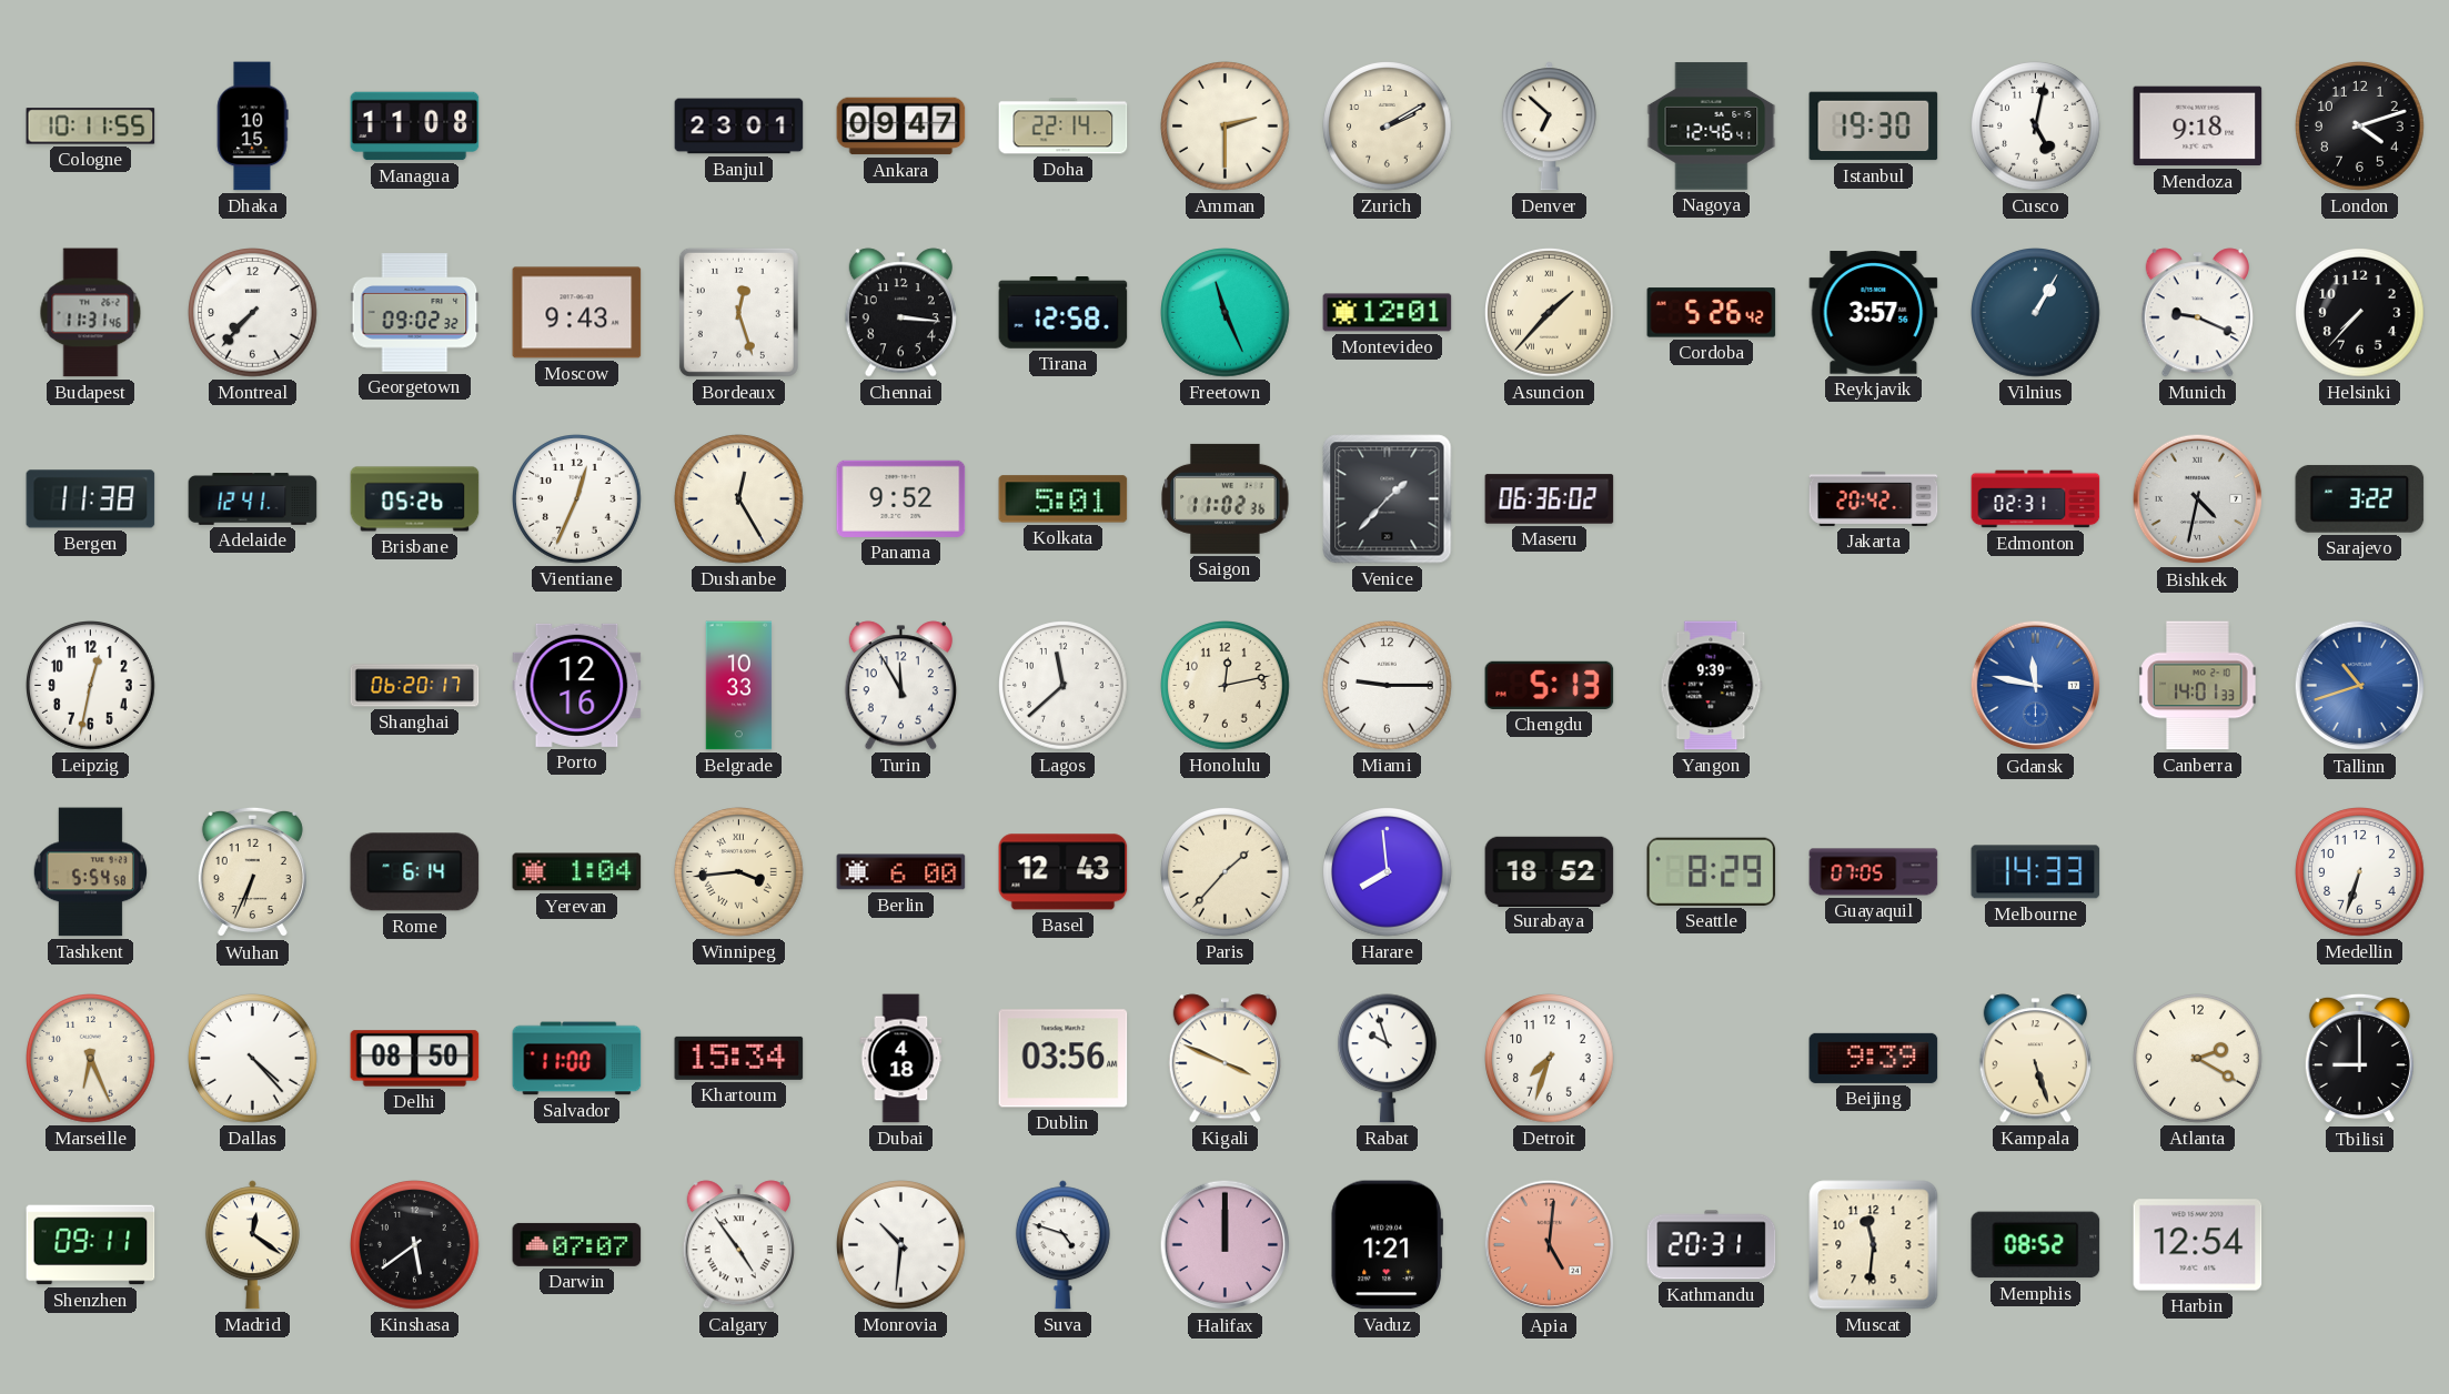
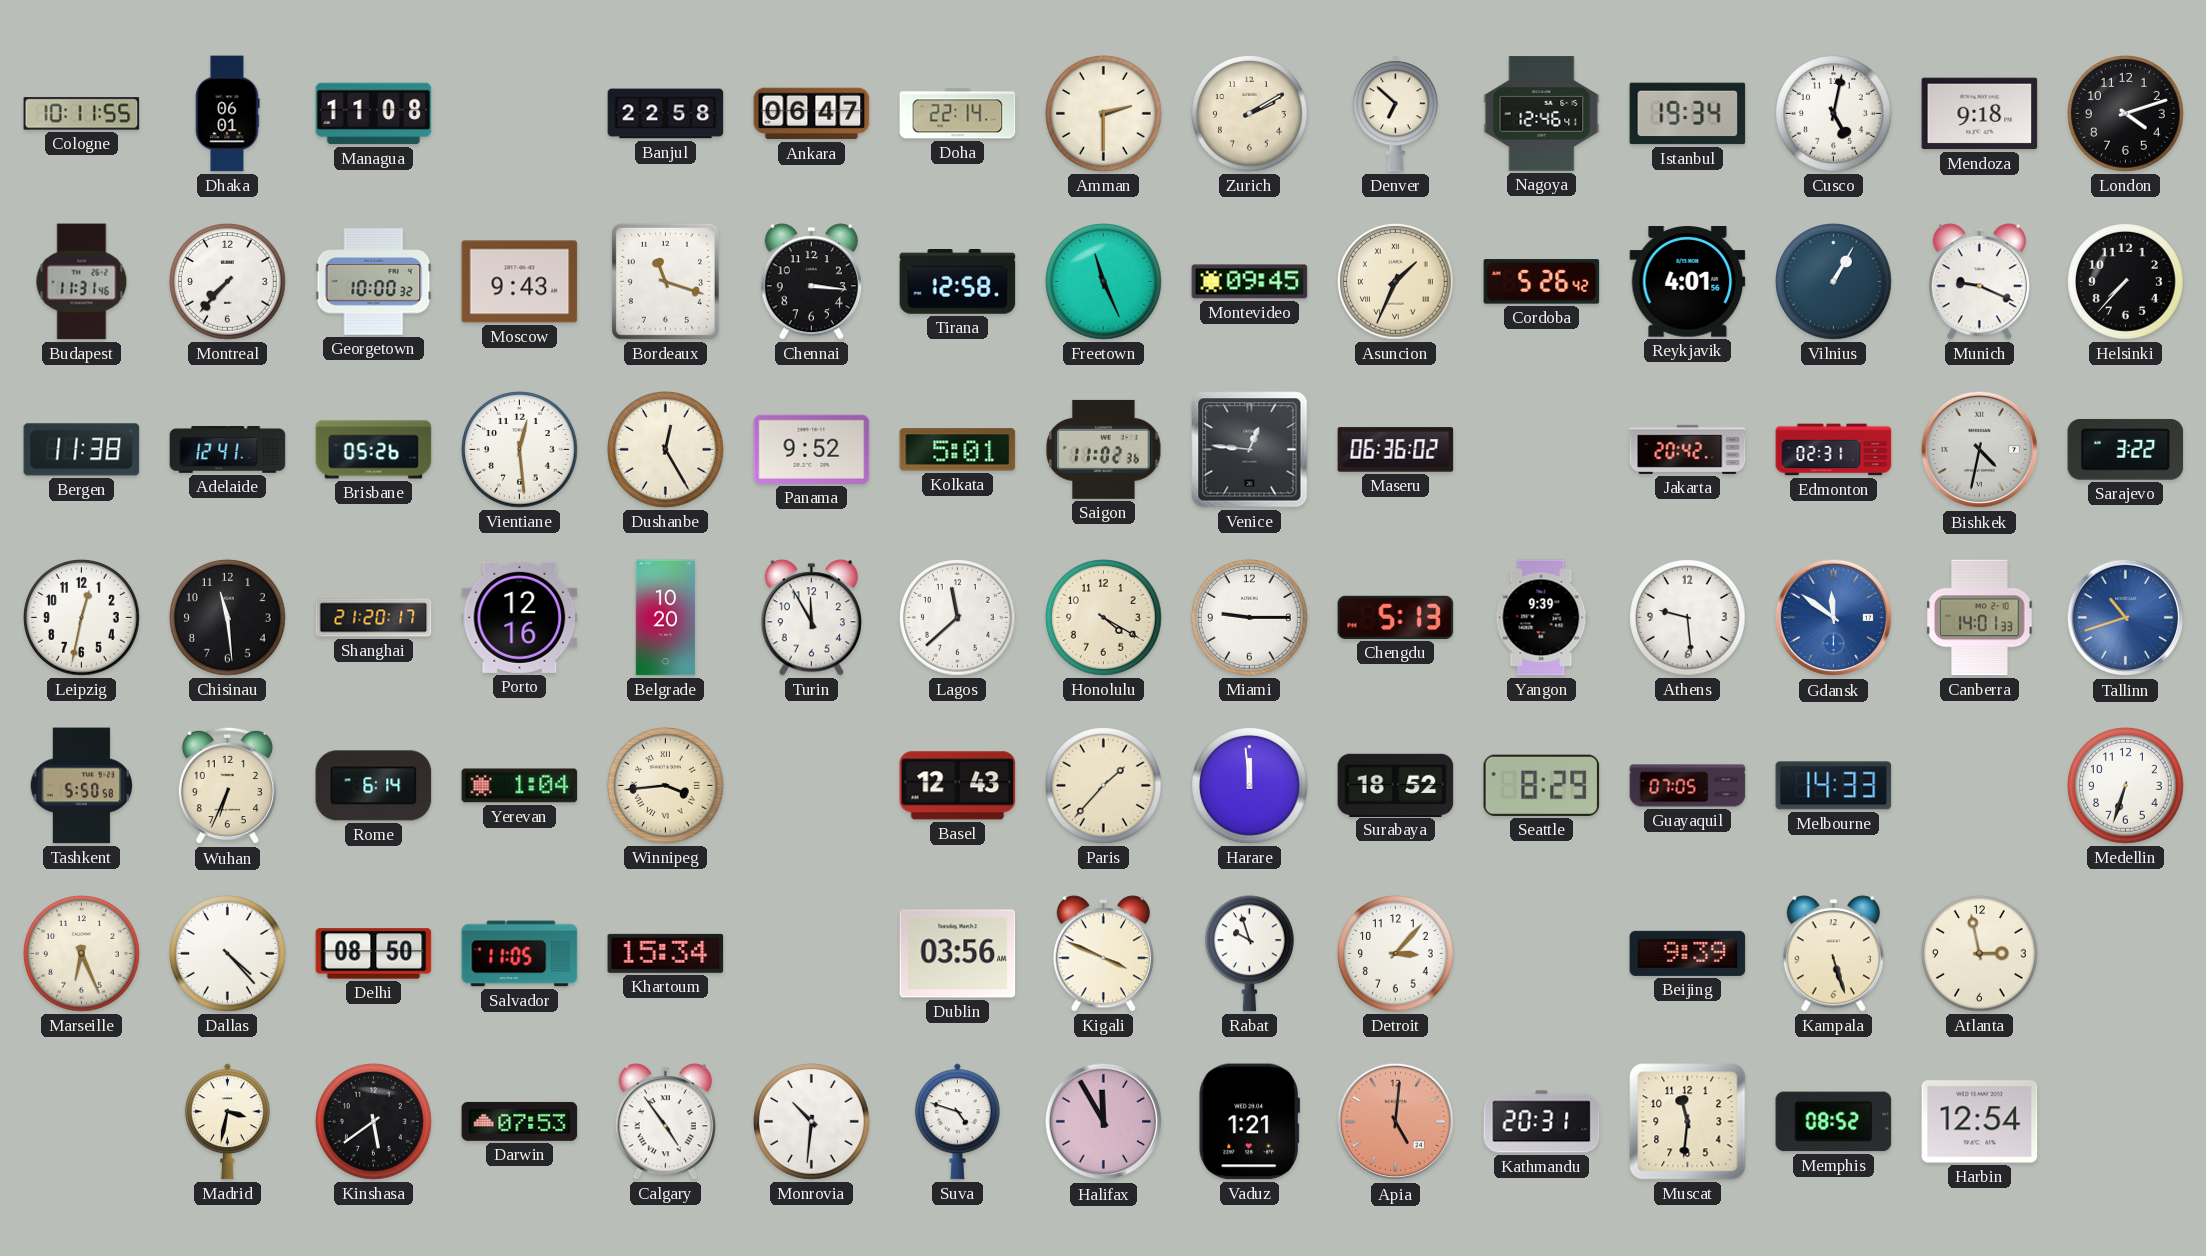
Dhaka: 10:15 -> 06:01
Banjul: 23:01 -> 22:58
Ankara: 09:47 -> 06:47
Istanbul: 19:30 -> 19:34
Georgetown: 09:02 -> 10:00
Bordeaux: 12:27 -> 11:18
Montevideo: 12:01 -> 09:45
Asuncion: 1:37 -> 1:34
Reykjavik: 3:57 -> 4:01
Vientiane: 12:34 -> 12:29
Venice: 1:37 -> 12:46
Chisinau: none -> 11:29
Shanghai: 06:20 -> 21:20
Belgrade: 10:33 -> 10:20
Honolulu: 12:13 -> 4:20
Athens: none -> 9:29
Gdansk: 11:47 -> 11:51
Tashkent: 5:54 -> 5:50
Berlin: 6:00 -> none
Harare: 7:59 -> 11:59
Salvador: 11:00 -> 11:05
Dubai: 4:18 -> none
Detroit: 7:33 -> 3:07
Atlanta: 2:20 -> 2:58
Tbilisi: 9:00 -> none
Shenzhen: 09:11 -> none
Madrid: 12:21 -> 3:32
Darwin: 07:07 -> 07:53
Halifax: 12:00 -> 11:55
